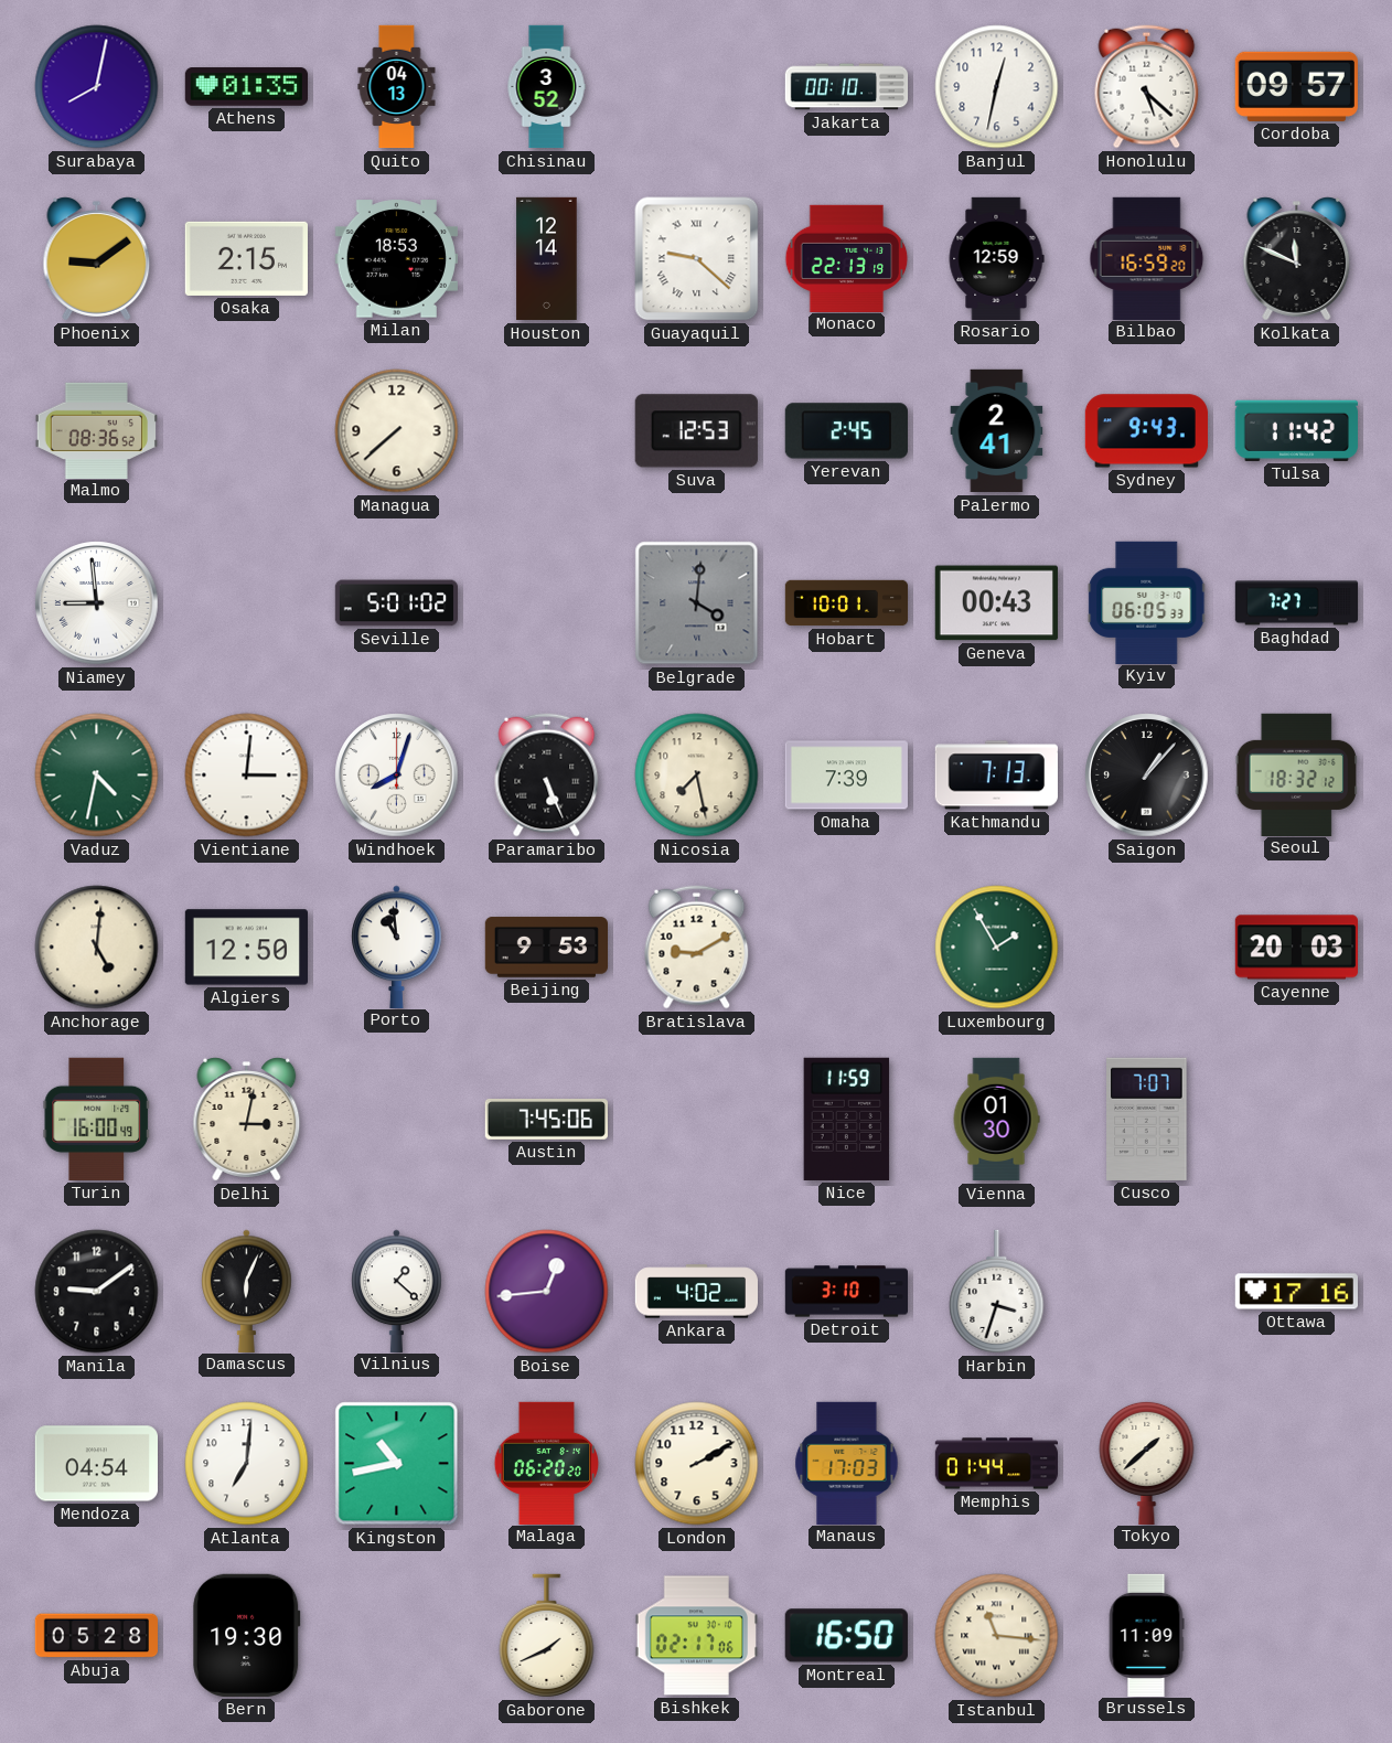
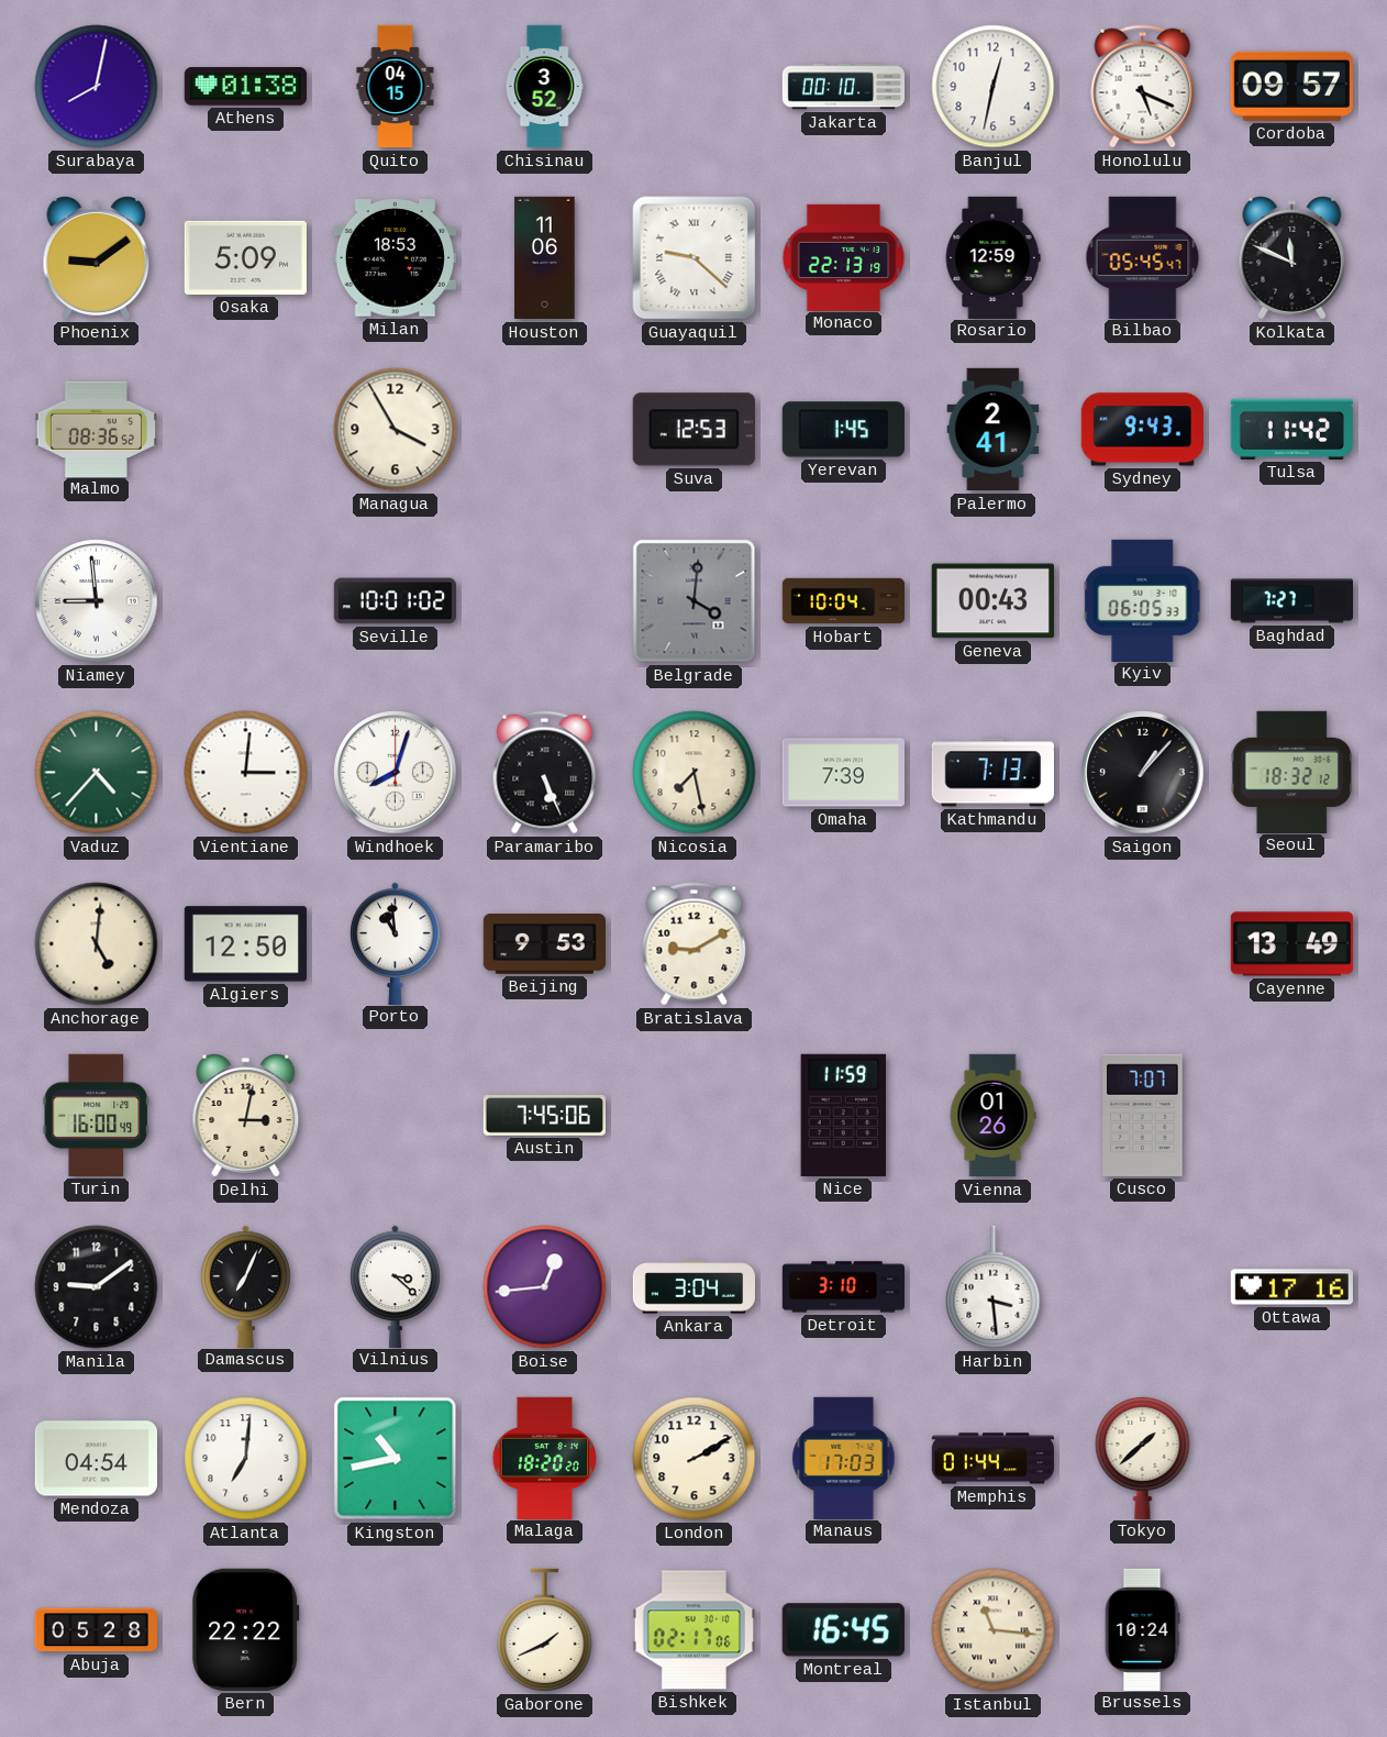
Athens: 01:35 -> 01:38
Quito: 04:13 -> 04:15
Honolulu: 5:22 -> 5:19
Osaka: 2:15 -> 5:09
Houston: 12:14 -> 11:06
Bilbao: 16:59 -> 05:45
Managua: 7:38 -> 3:55
Yerevan: 2:45 -> 1:45
Seville: 5:01 -> 10:01
Hobart: 10:01 -> 10:04
Vaduz: 4:32 -> 4:37
Luxembourg: 1:55 -> none
Cayenne: 20:03 -> 13:49
Vienna: 01:30 -> 01:26
Damascus: 6:04 -> 7:04
Vilnius: 1:22 -> 3:22
Ankara: 4:02 -> 3:04
Harbin: 3:33 -> 3:29
Malaga: 06:20 -> 18:20
Bern: 19:30 -> 22:22
Montreal: 16:50 -> 16:45
Brussels: 11:09 -> 10:24
